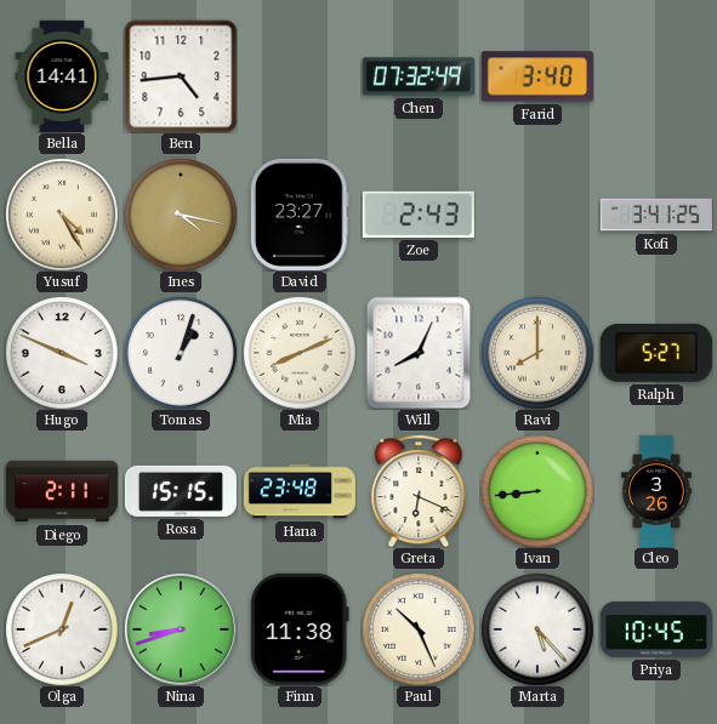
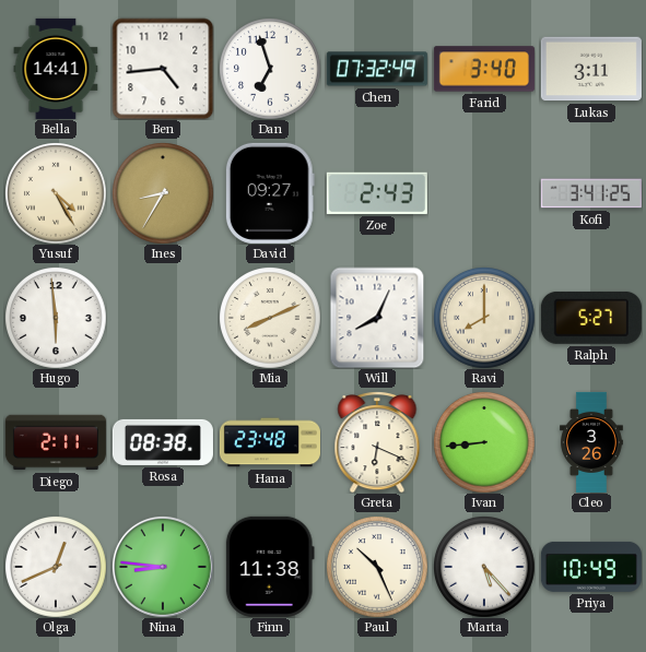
Dan: none -> 6:57
Lukas: none -> 3:11
Ines: 4:17 -> 8:35
David: 23:27 -> 09:27
Hugo: 3:49 -> 5:59
Tomas: 1:03 -> none
Rosa: 15:15 -> 08:38
Nina: 8:42 -> 8:46
Priya: 10:45 -> 10:49
